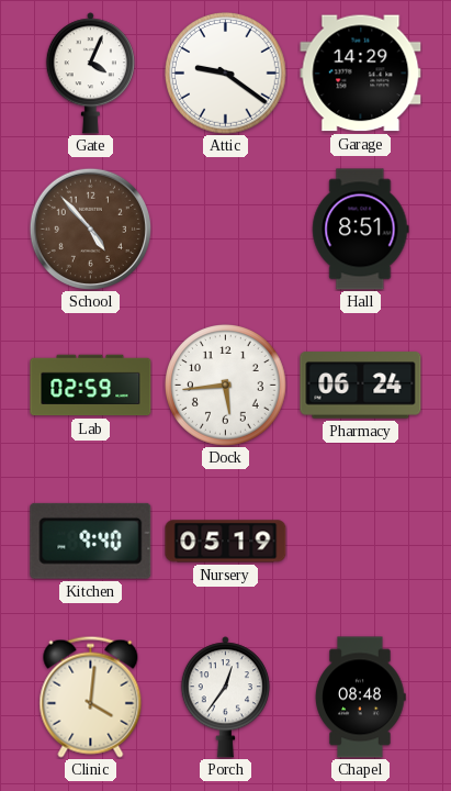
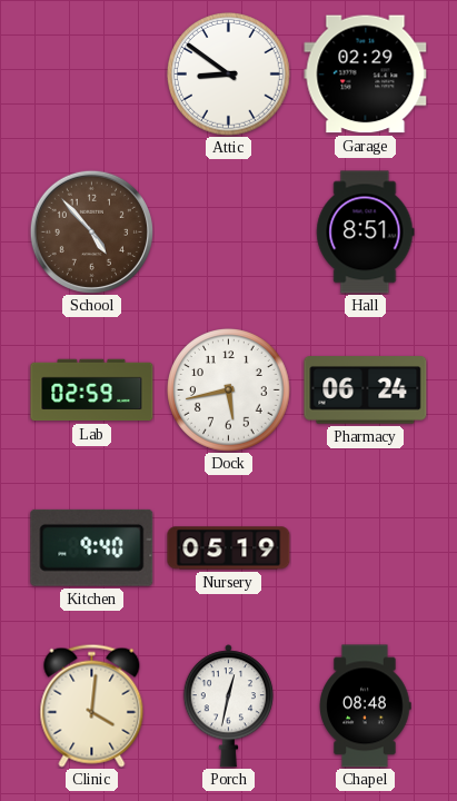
Gate: 4:04 -> none
Attic: 9:21 -> 8:51
Garage: 14:29 -> 02:29
Dock: 5:44 -> 5:43
Porch: 12:36 -> 12:32
